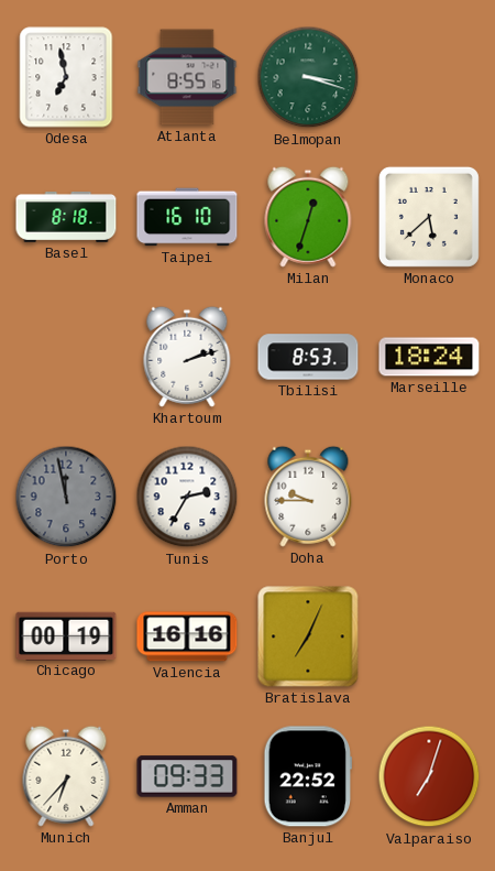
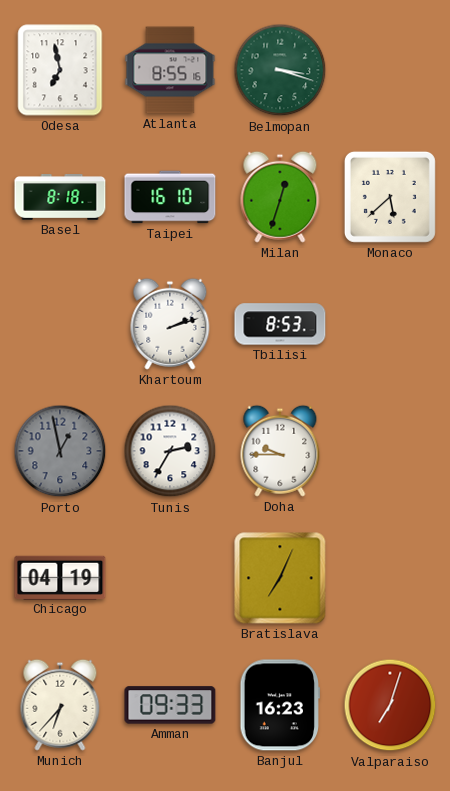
Marseille: 18:24 -> none
Porto: 11:58 -> 12:58
Chicago: 00:19 -> 04:19
Valencia: 16:16 -> none
Banjul: 22:52 -> 16:23
